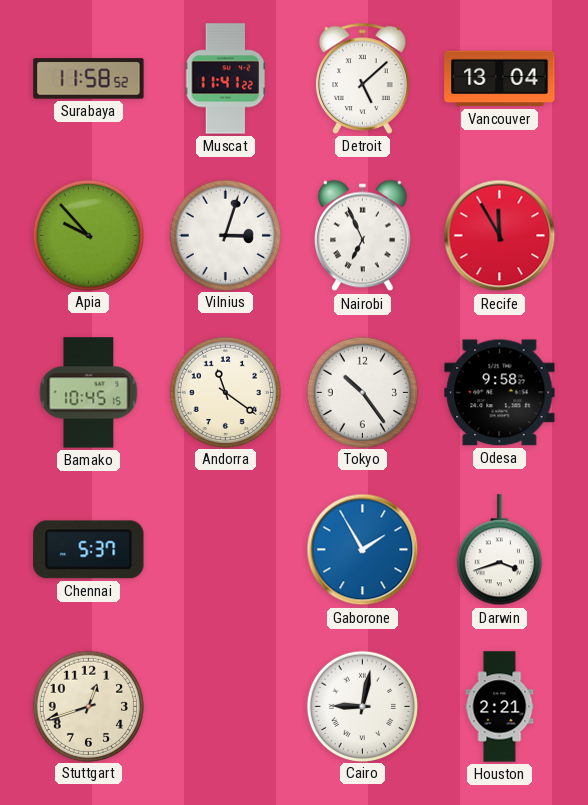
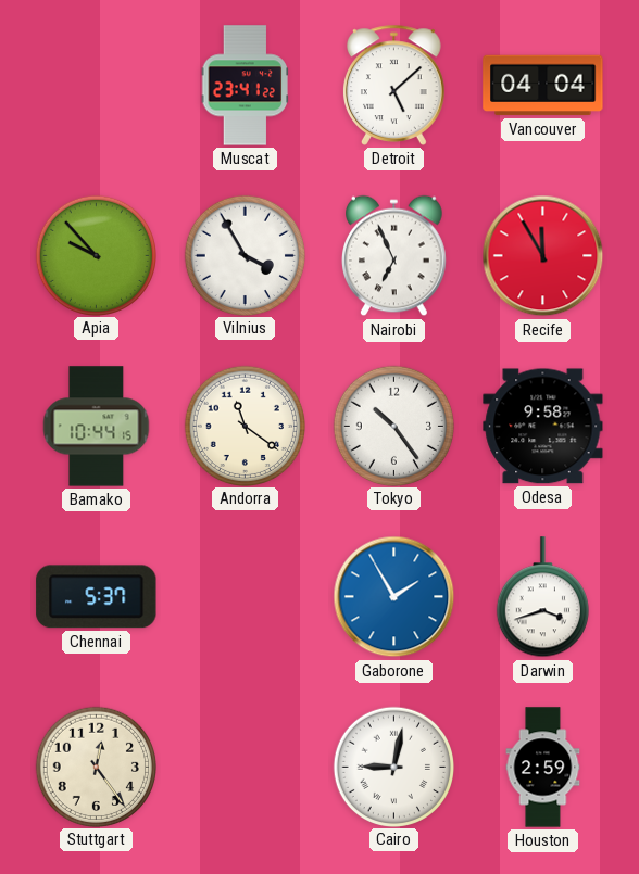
Surabaya: 11:58 -> none
Muscat: 11:41 -> 23:41
Vancouver: 13:04 -> 04:04
Vilnius: 3:03 -> 3:55
Bamako: 10:45 -> 10:44
Stuttgart: 12:42 -> 12:24
Houston: 2:21 -> 2:59
